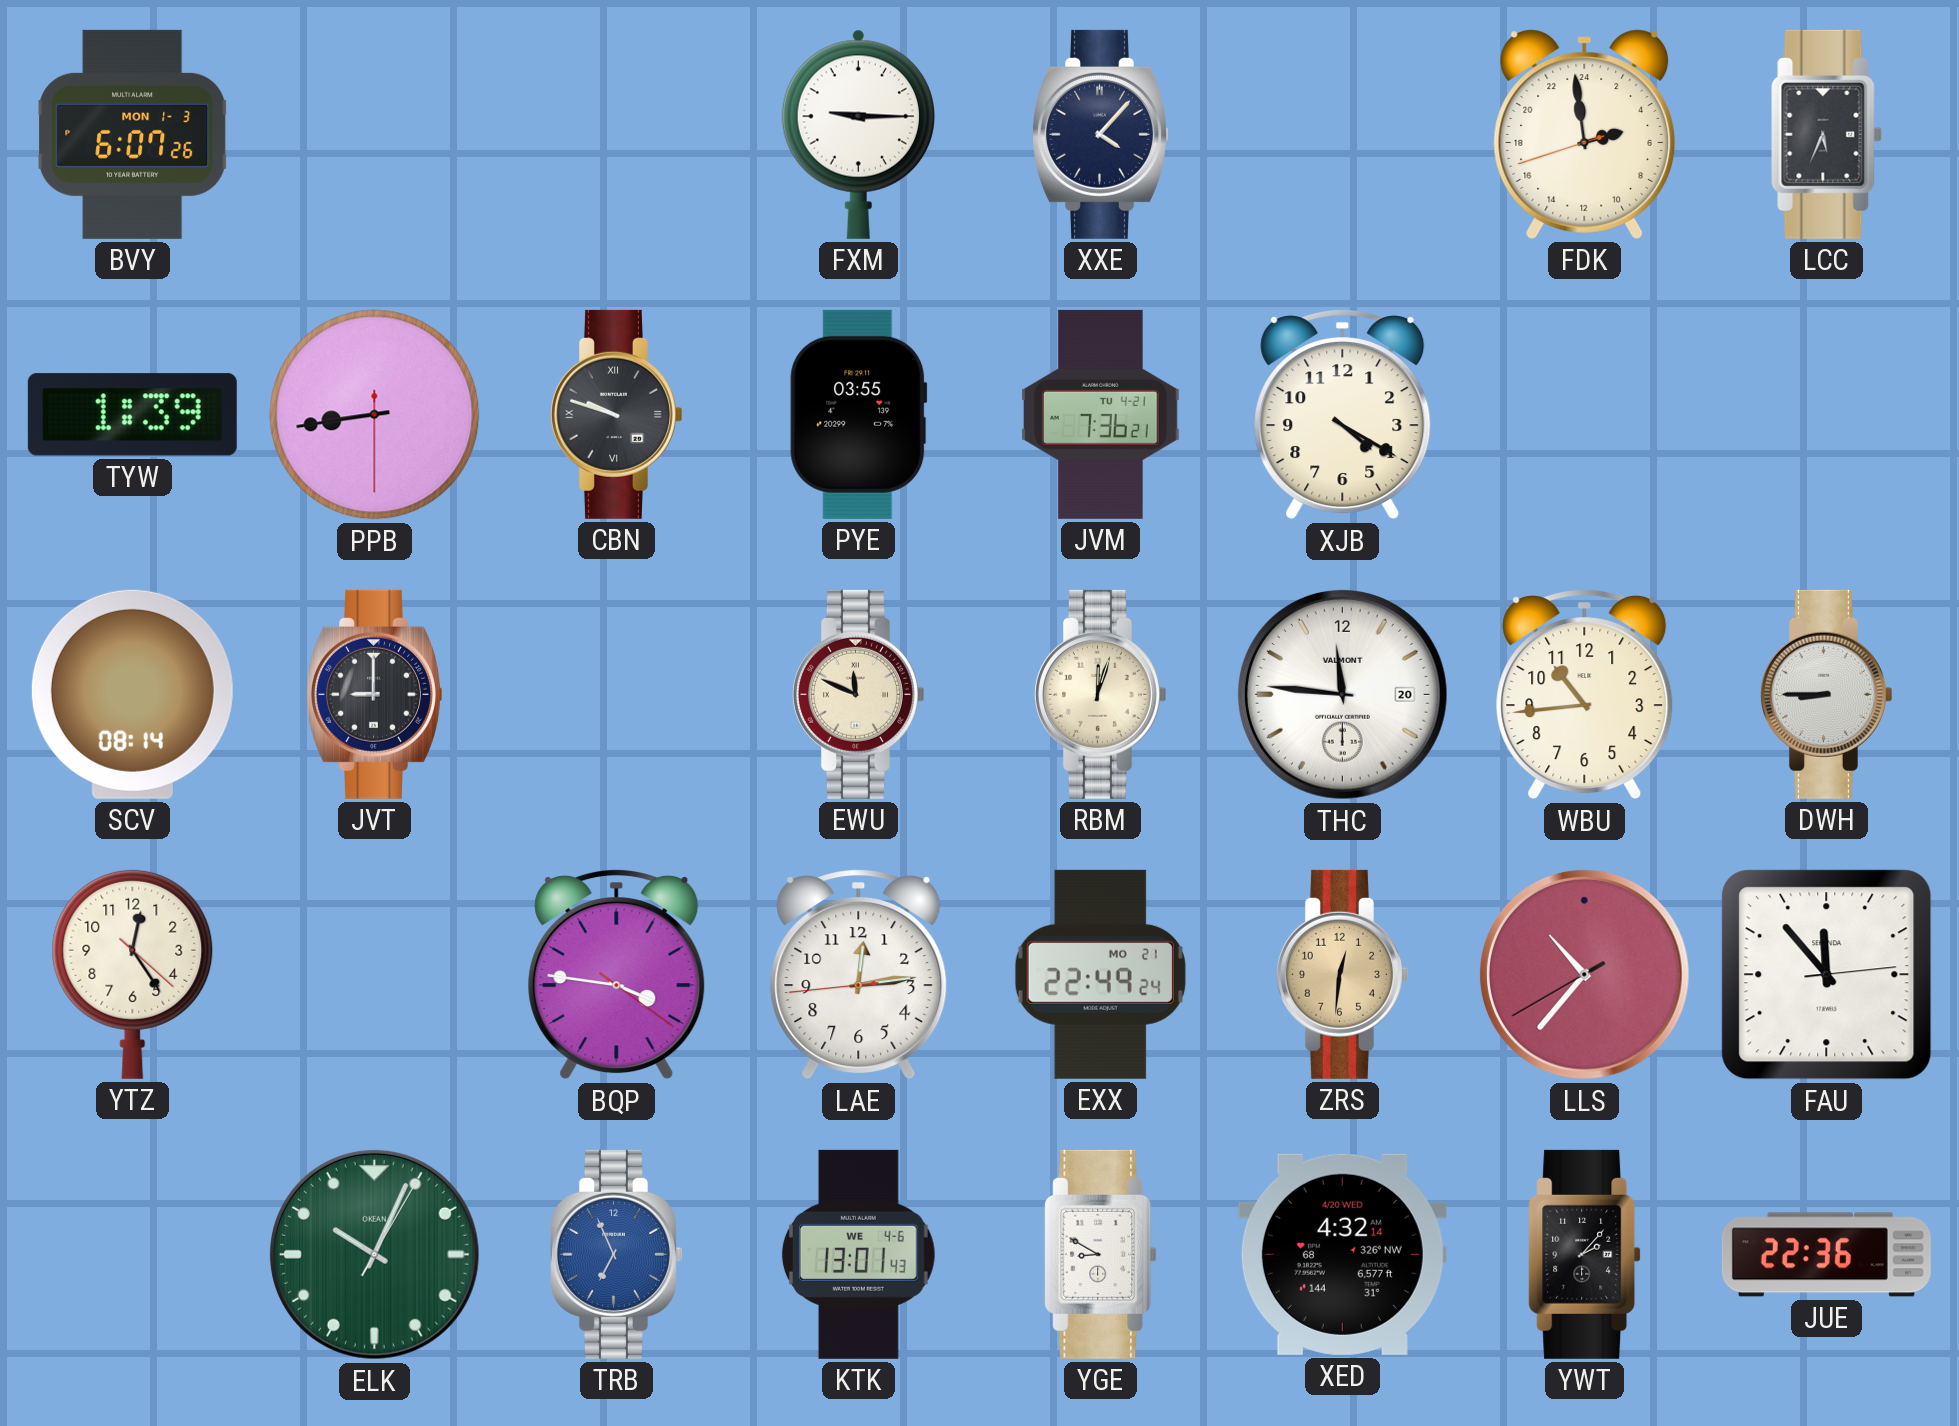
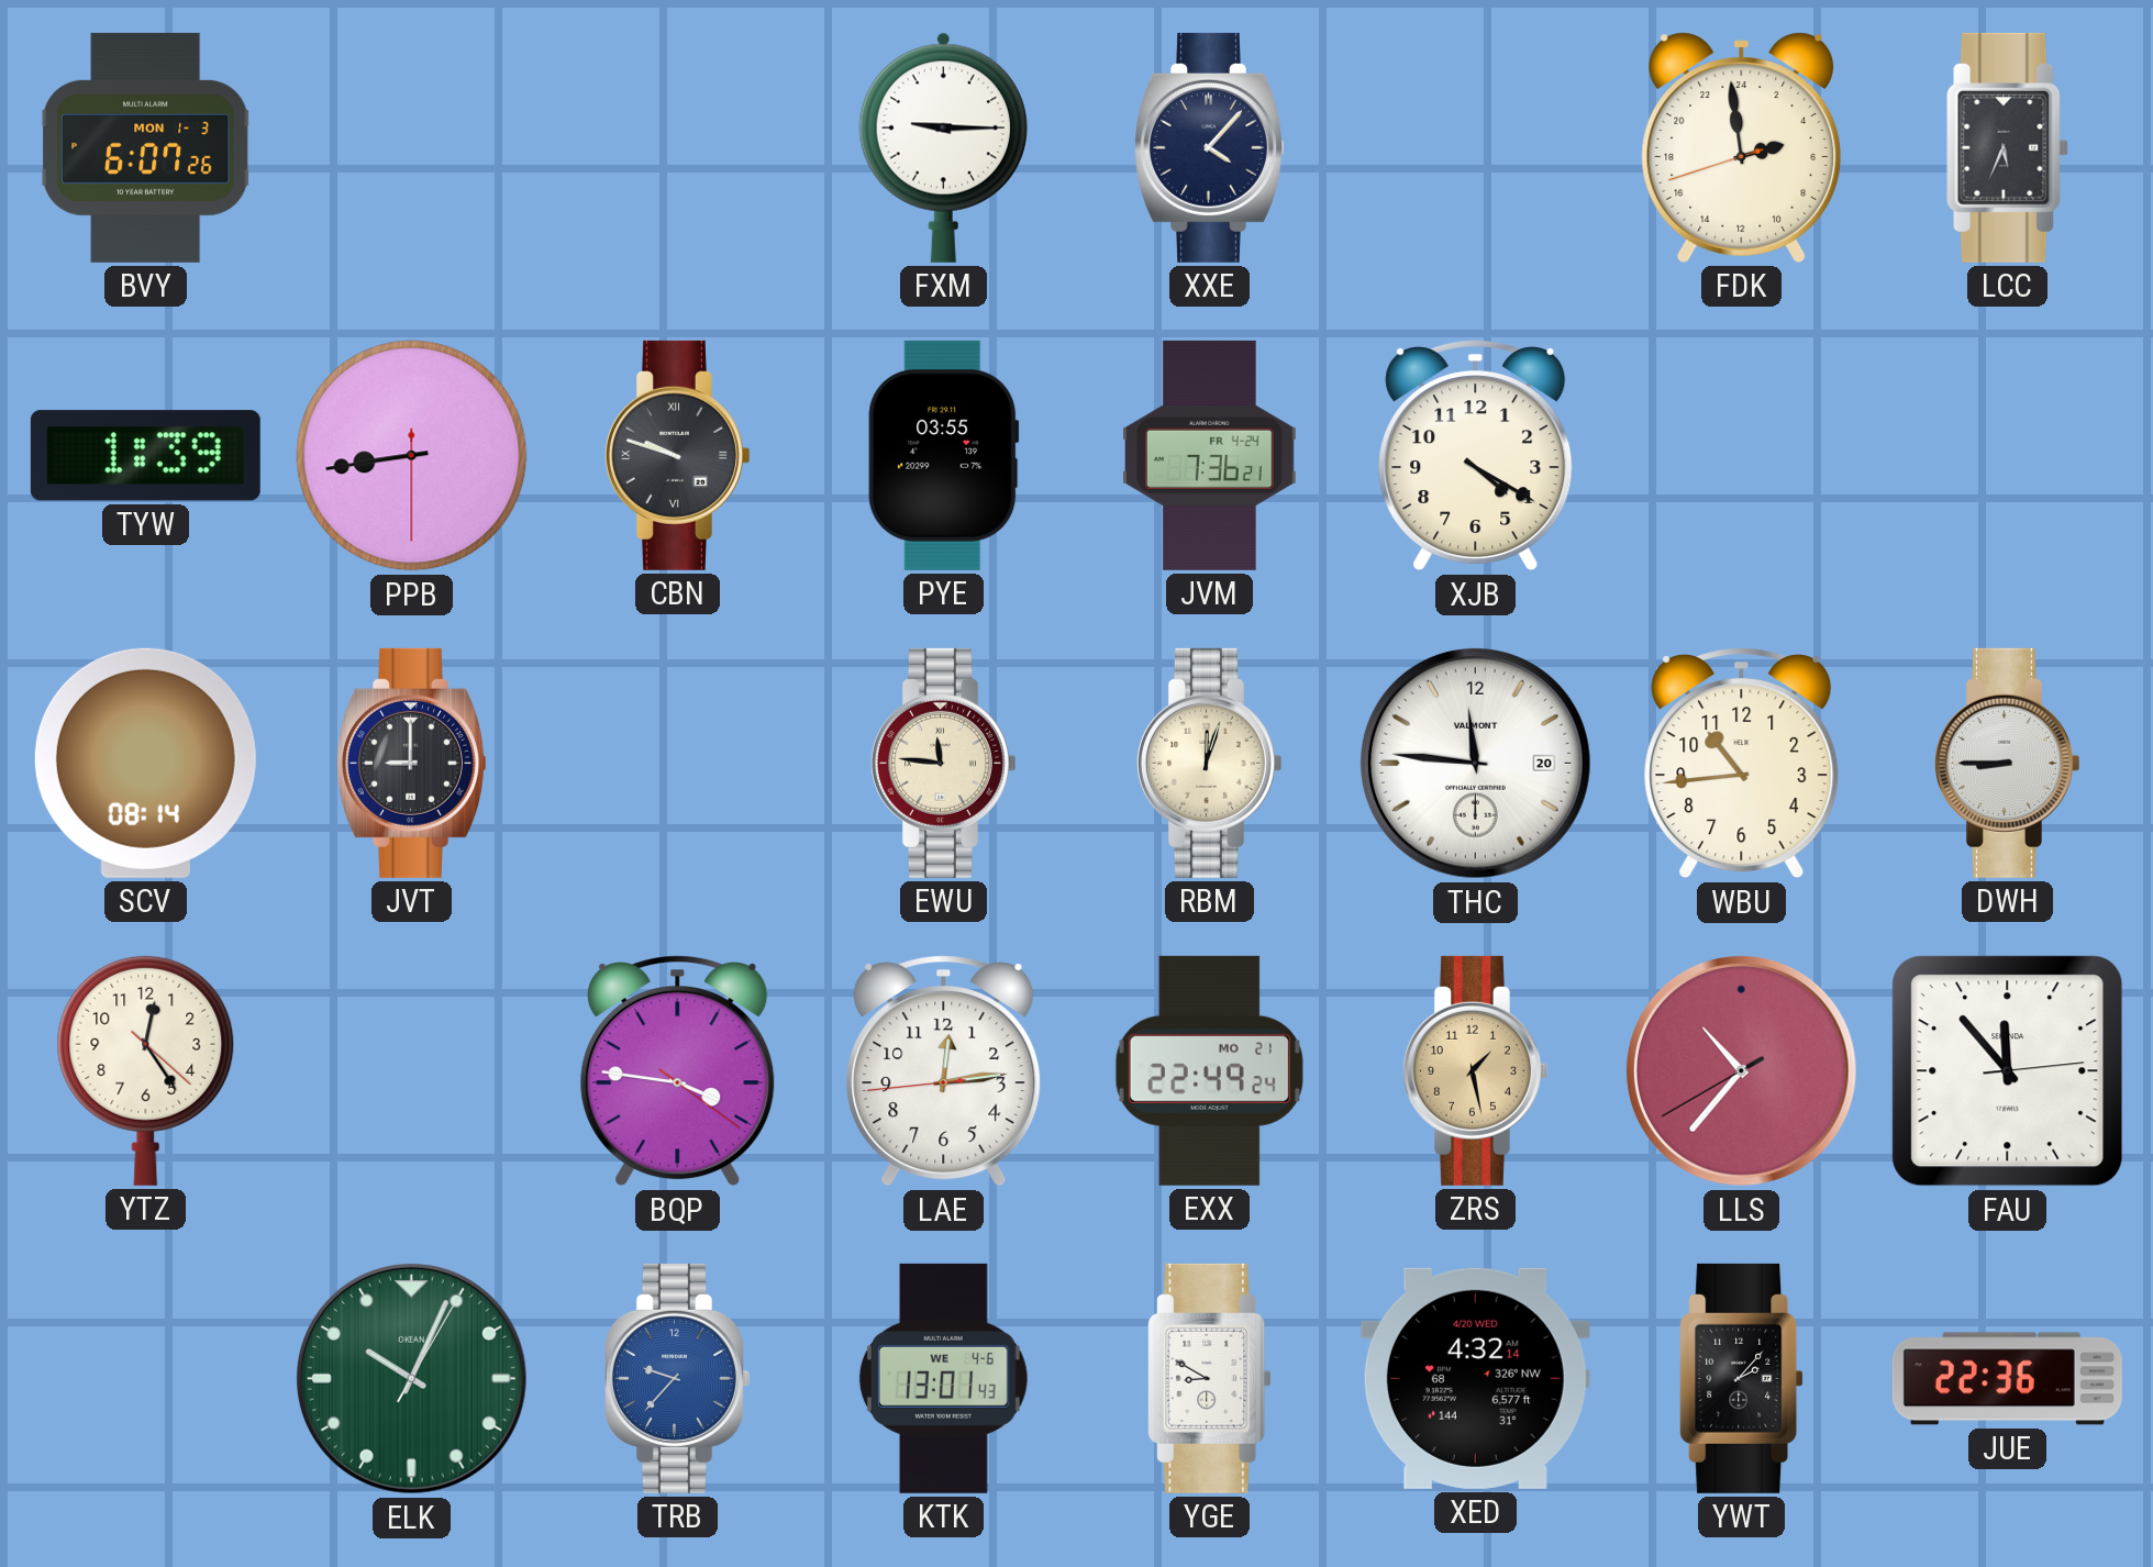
JVM date: TU 4-21 -> FR 4-24
EWU: 11:49 -> 11:46
ZRS: 12:31 -> 1:28
TRB: 6:56 -> 9:37
